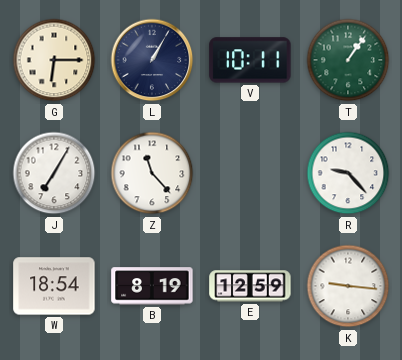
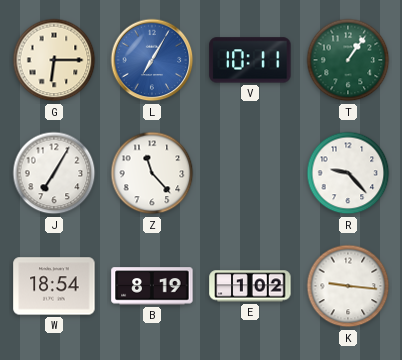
L: 1:05 -> 7:05
L dial: navy -> blue
E: 12:59 -> 1:02
